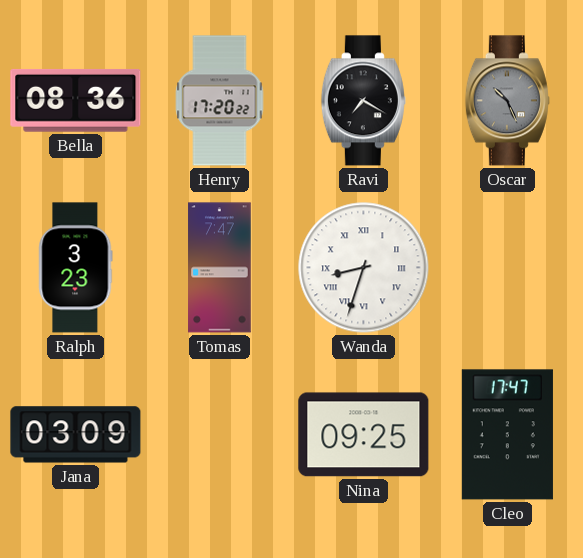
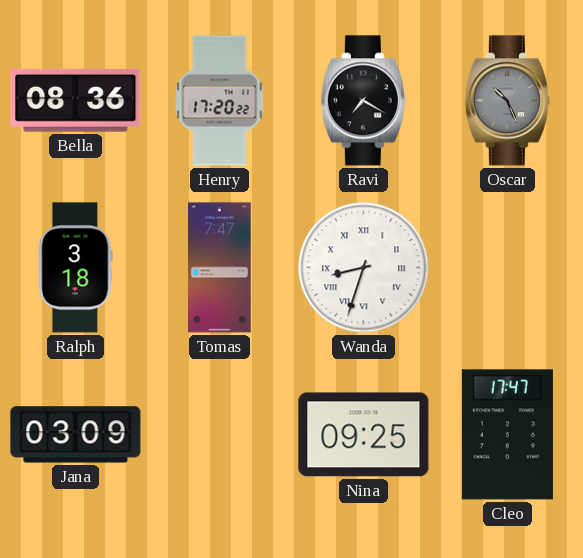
Ralph: 3:23 -> 3:18
